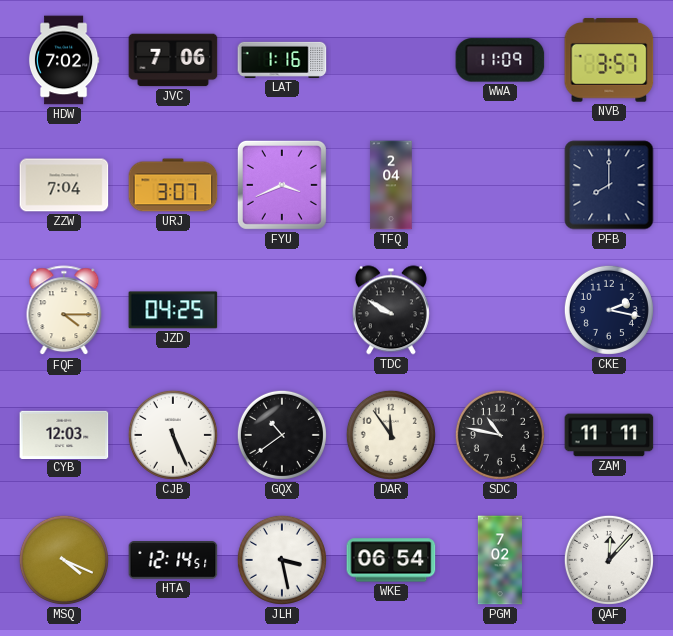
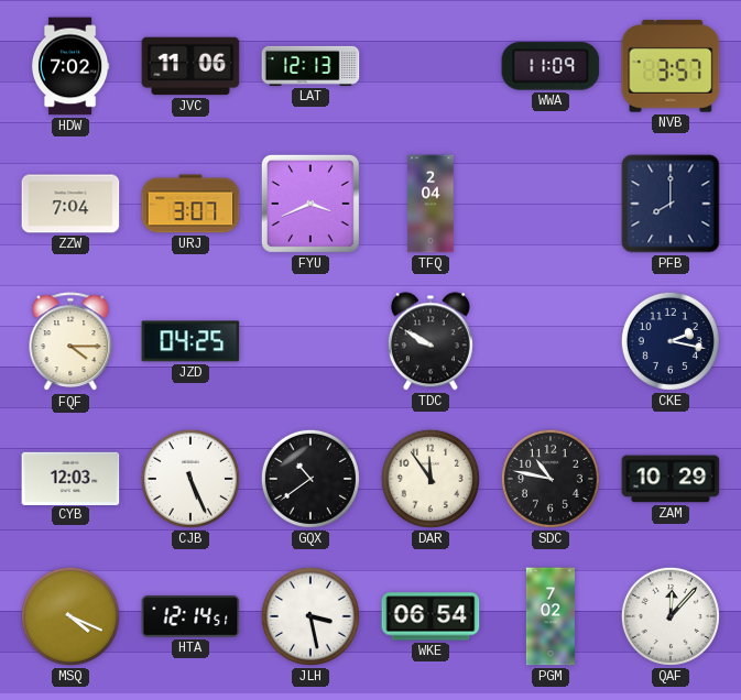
JVC: 7:06 -> 11:06
LAT: 1:16 -> 12:13
ZAM: 11:11 -> 10:29
